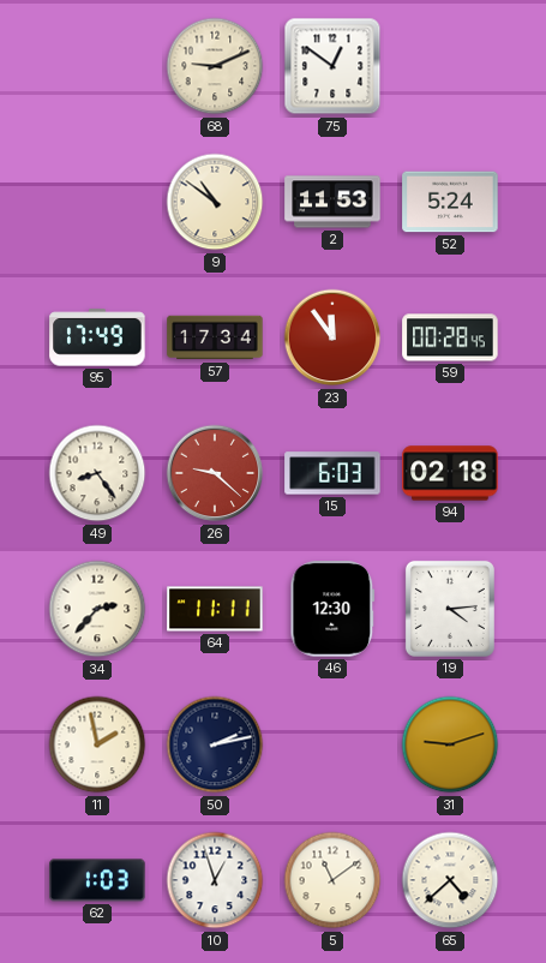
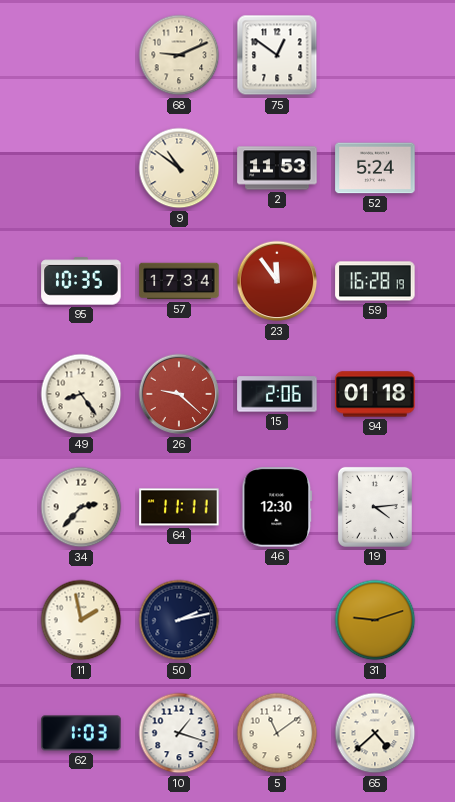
95: 17:49 -> 10:35
59: 00:28 -> 16:28
15: 6:03 -> 2:06
94: 02:18 -> 01:18
10: 12:57 -> 1:18
